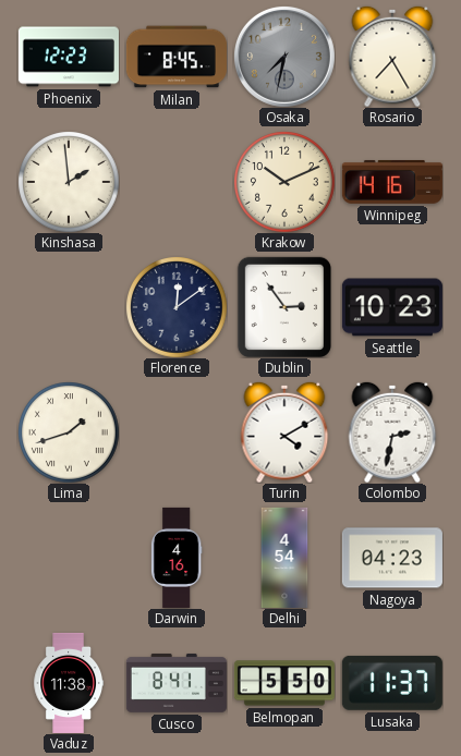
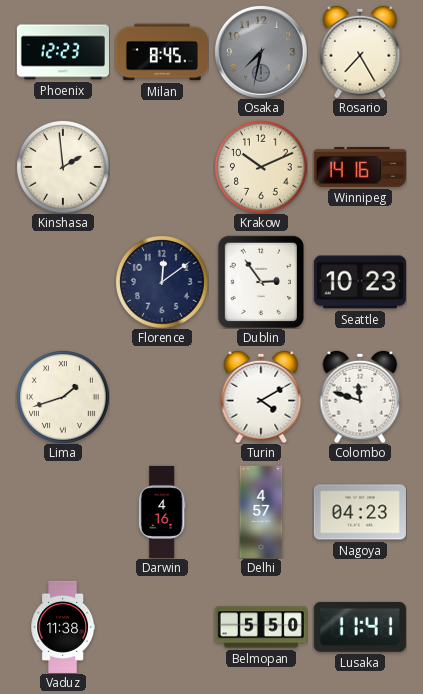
Colombo: 2:32 -> 11:48
Delhi: 4:54 -> 4:57
Cusco: 8:41 -> none
Lusaka: 11:37 -> 11:41
